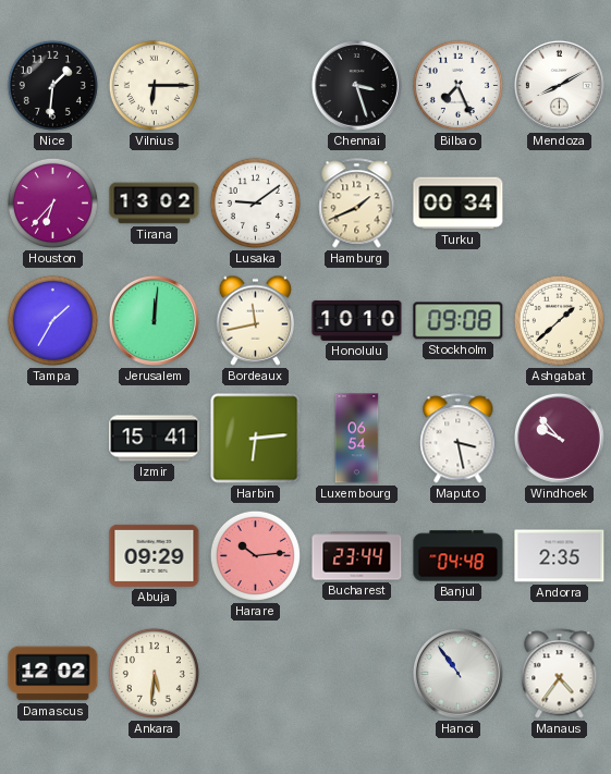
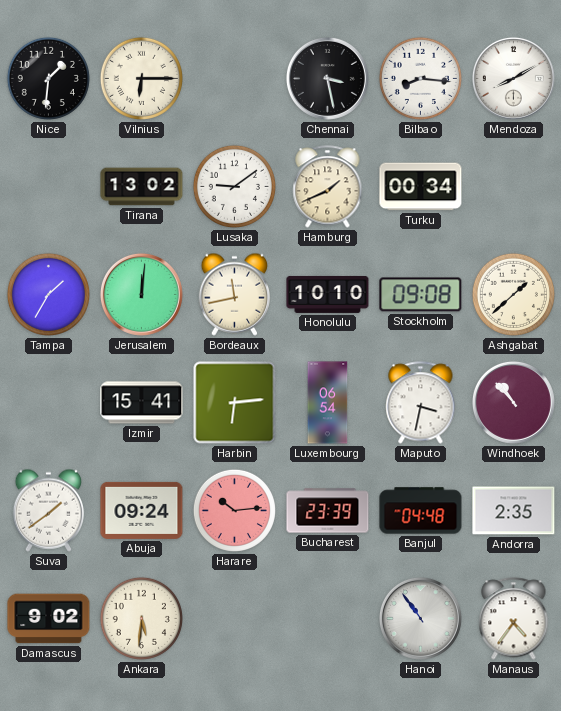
Chennai: 3:27 -> 3:28
Bilbao: 7:26 -> 8:16
Houston: 6:37 -> none
Maputo: 3:28 -> 3:32
Windhoek: 9:53 -> 10:53
Suva: none -> 1:39
Abuja: 09:29 -> 09:24
Bucharest: 23:44 -> 23:39
Damascus: 12:02 -> 9:02
